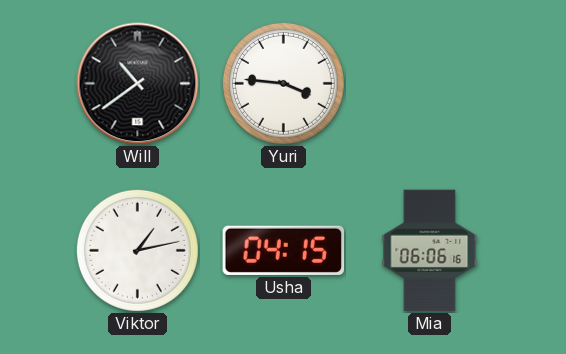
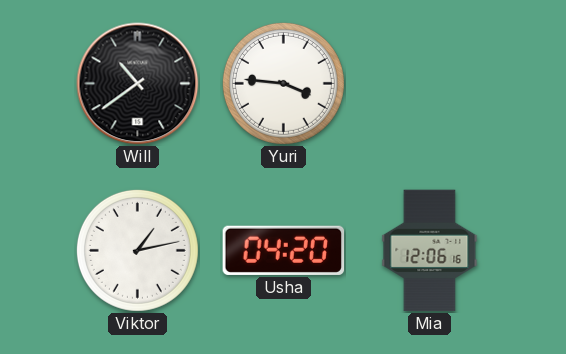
Usha: 04:15 -> 04:20
Mia: 06:06 -> 12:06
